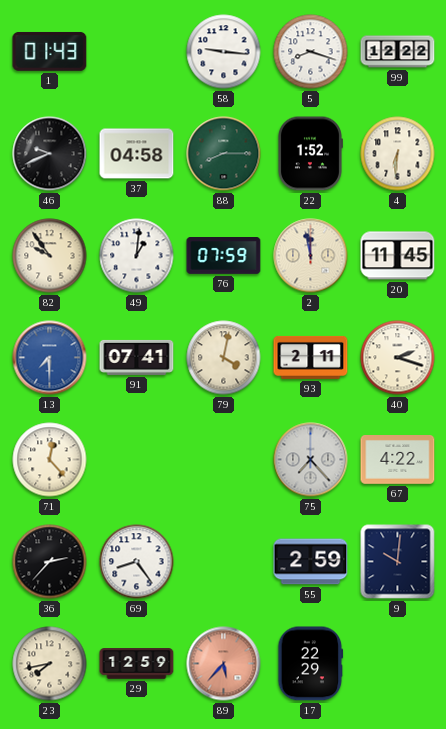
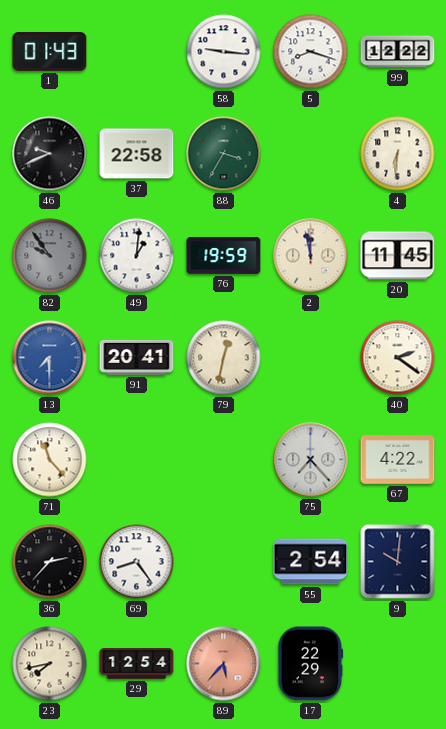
37: 04:58 -> 22:58
88: 8:15 -> 3:35
22: 1:52 -> none
82 dial: cream -> grey
76: 07:59 -> 19:59
91: 07:41 -> 20:41
79: 4:02 -> 12:32
93: 2:11 -> none
40: 2:18 -> 2:21
71: 12:23 -> 11:23
55: 2:59 -> 2:54
29: 12:59 -> 12:54
